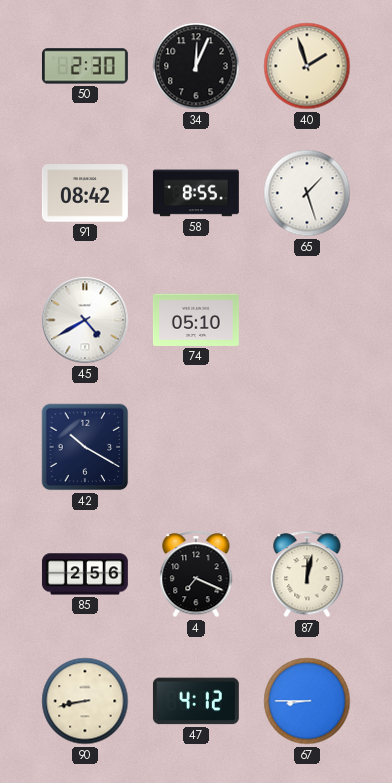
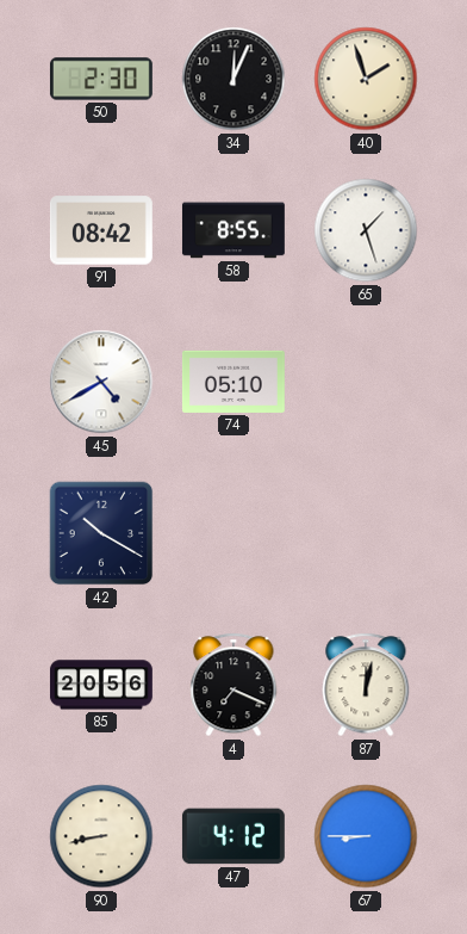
85: 2:56 -> 20:56
